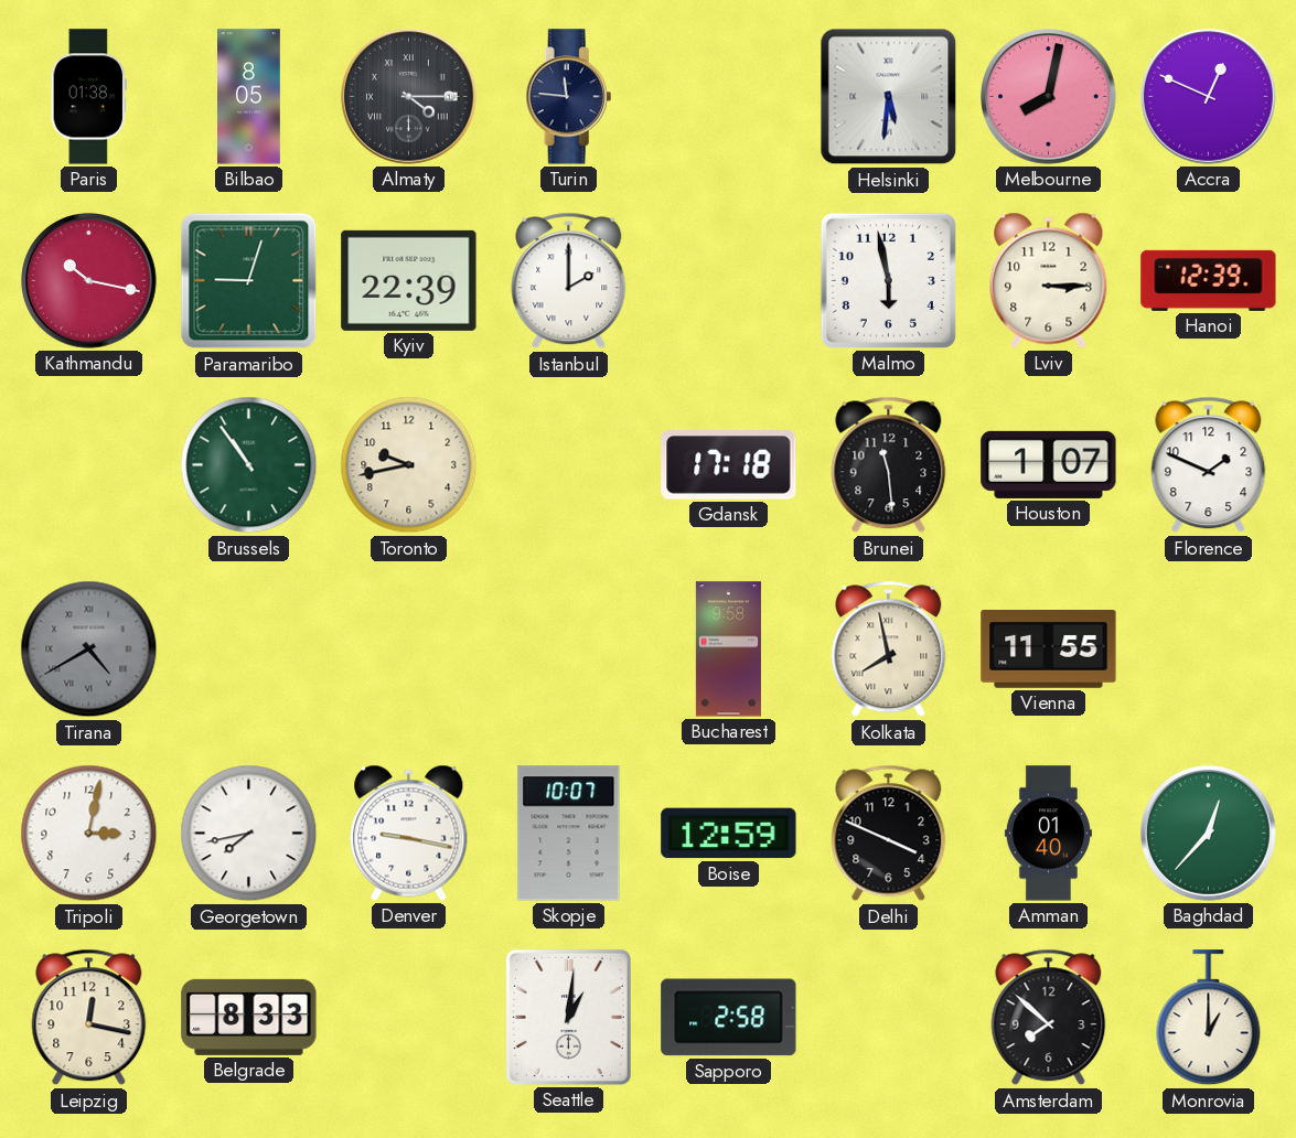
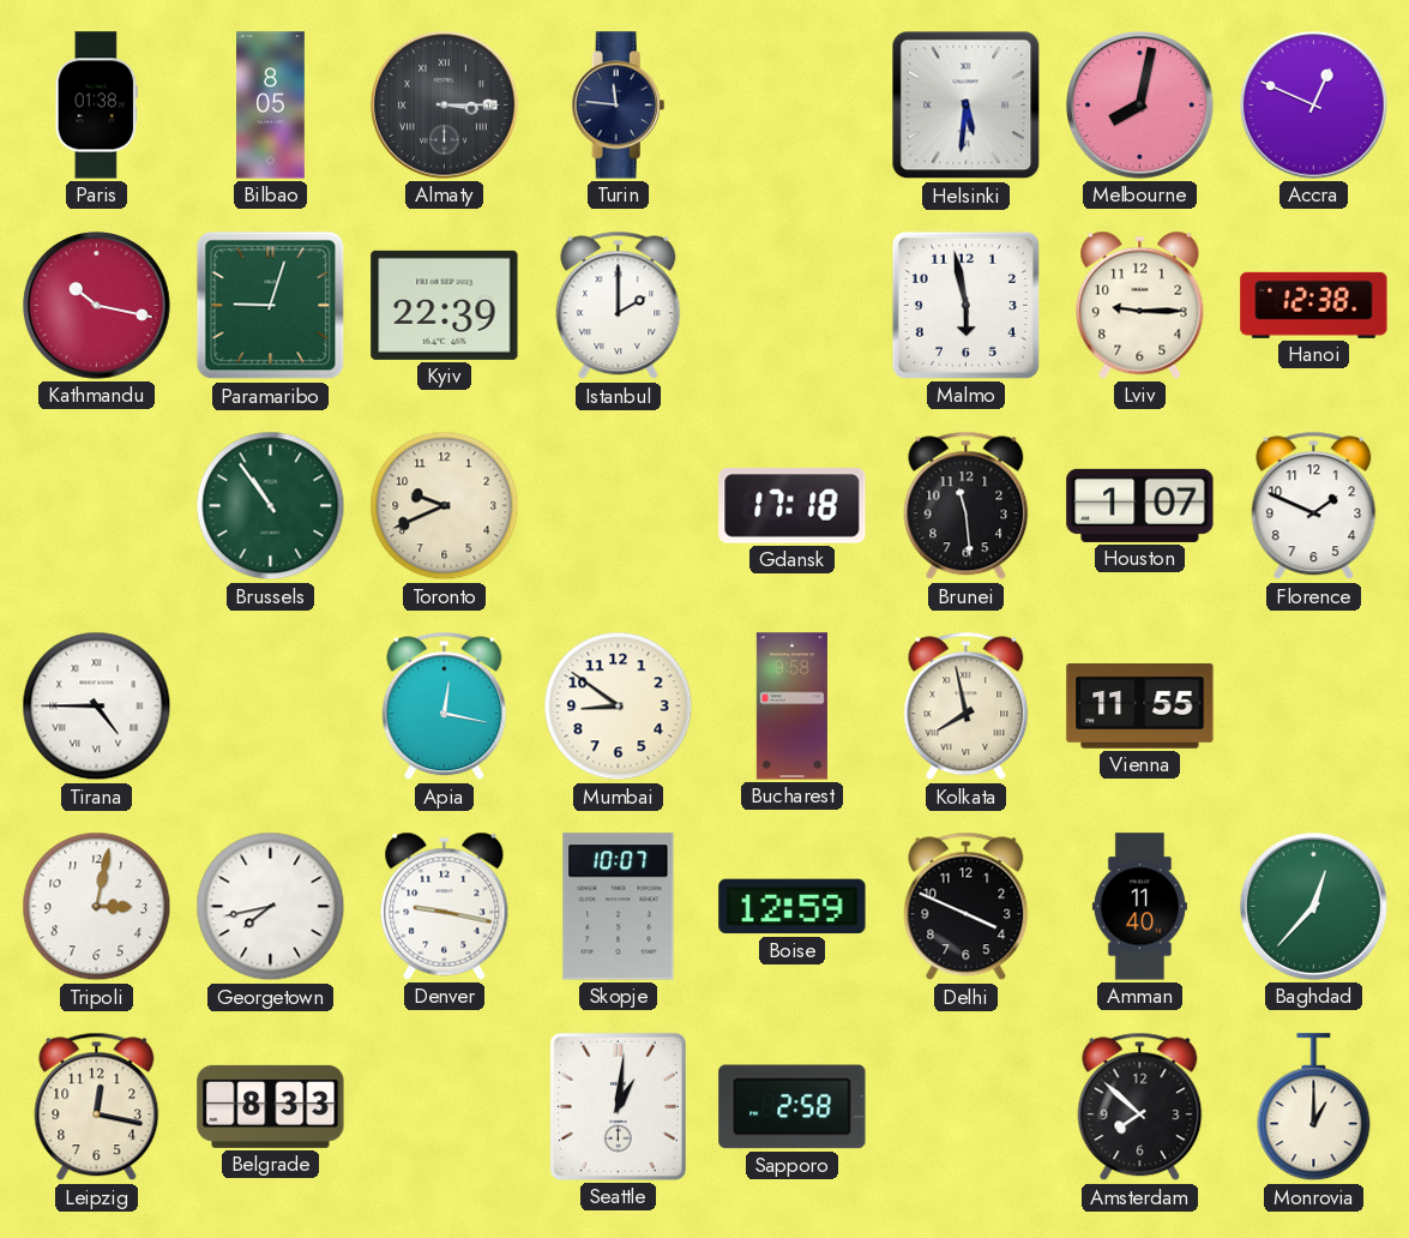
Almaty: 4:15 -> 3:15
Lviv: 3:15 -> 9:15
Hanoi: 12:39 -> 12:38
Toronto: 9:43 -> 9:41
Tirana: 4:40 -> 4:45
Tirana dial: grey -> white
Apia: none -> 12:17
Mumbai: none -> 8:51
Amman: 01:40 -> 11:40
